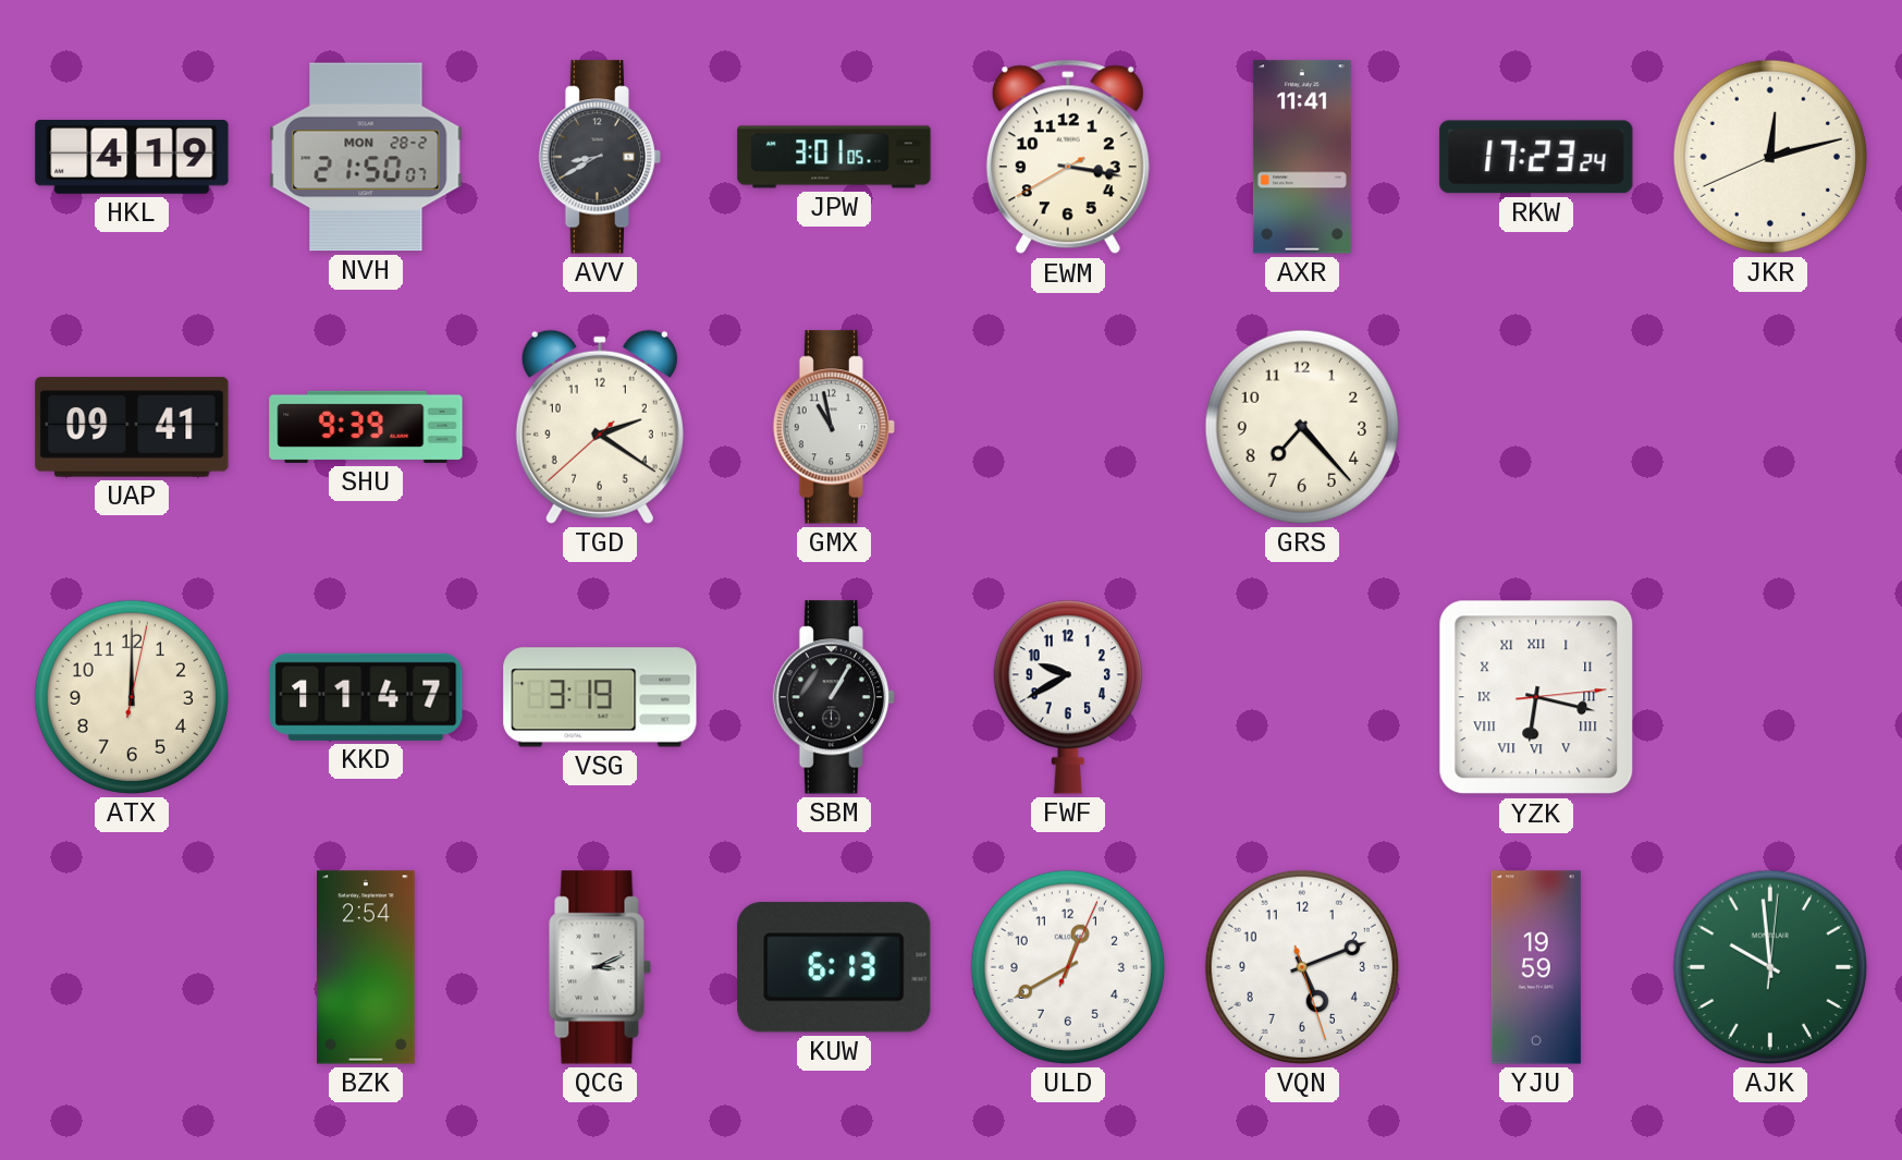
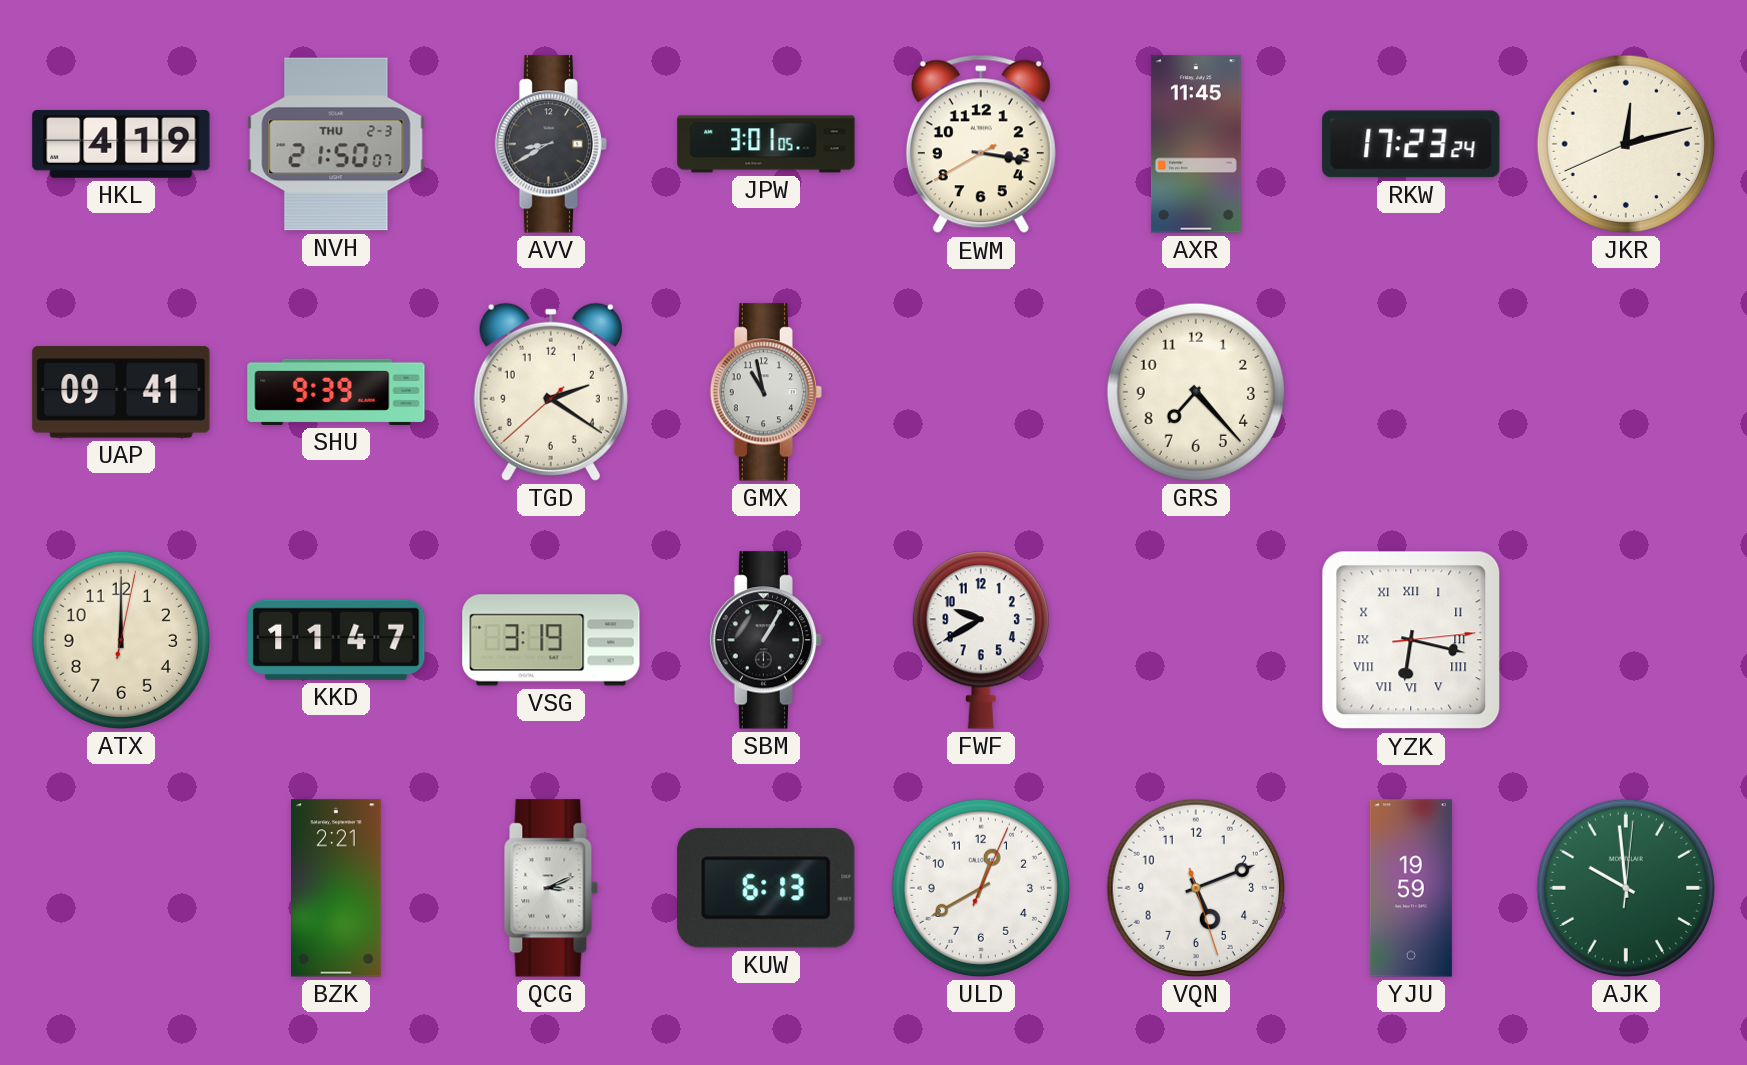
NVH date: MON 28-2 -> THU 2-3
AXR: 11:41 -> 11:45
BZK: 2:54 -> 2:21
